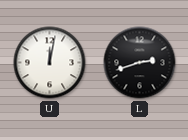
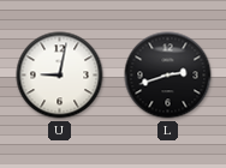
U: 12:02 -> 9:02
